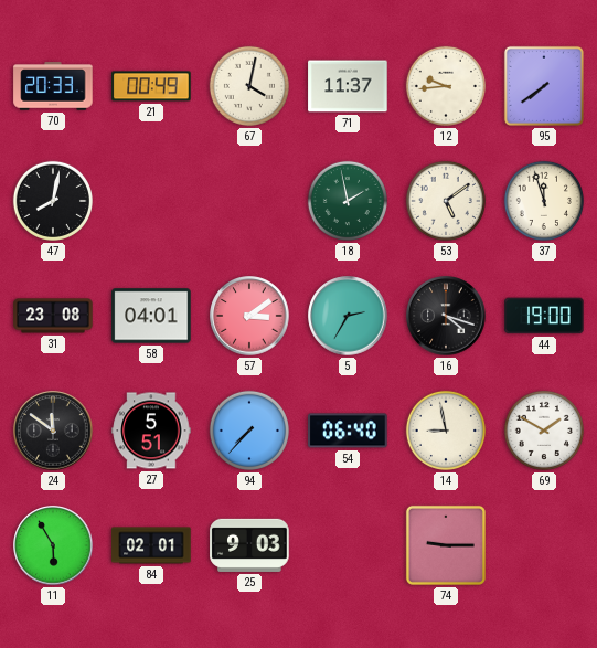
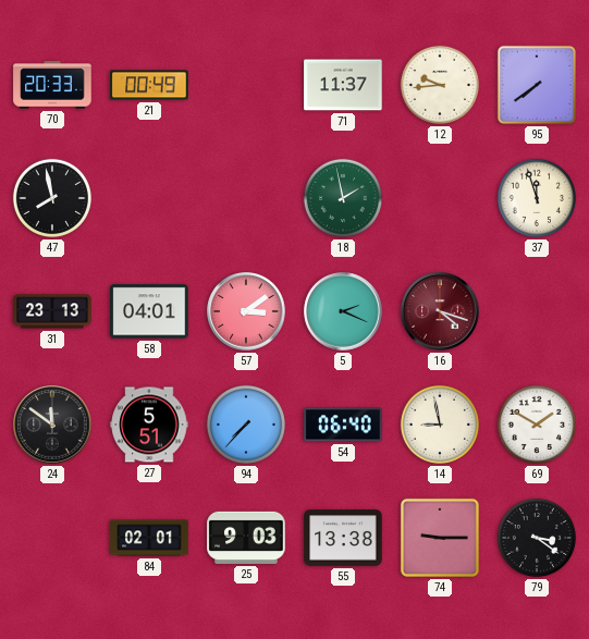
67: 4:02 -> none
47: 8:02 -> 7:58
53: 5:09 -> none
31: 23:08 -> 23:13
5: 2:35 -> 2:19
16 dial: black -> burgundy
44: 19:00 -> none
11: 5:55 -> none
55: none -> 13:38
79: none -> 3:21
